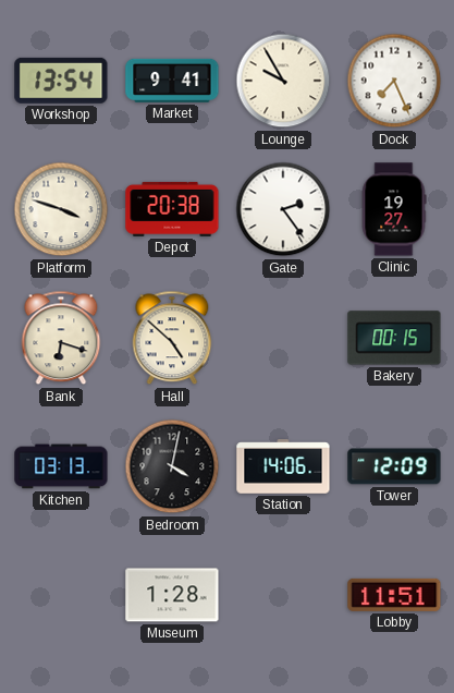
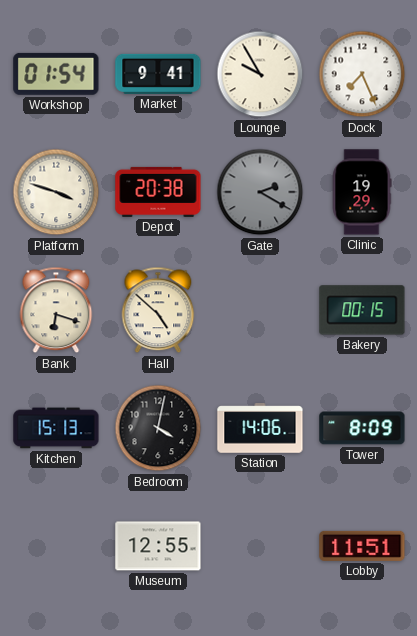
Workshop: 13:54 -> 01:54
Gate: 2:24 -> 2:20
Gate dial: white -> grey
Clinic: 19:27 -> 19:29
Kitchen: 03:13 -> 15:13
Tower: 12:09 -> 8:09
Museum: 1:28 -> 12:55
